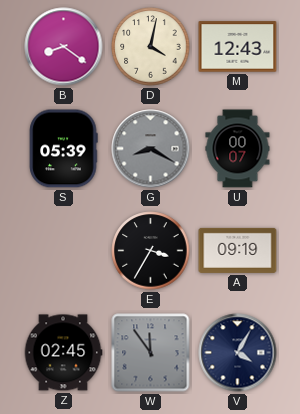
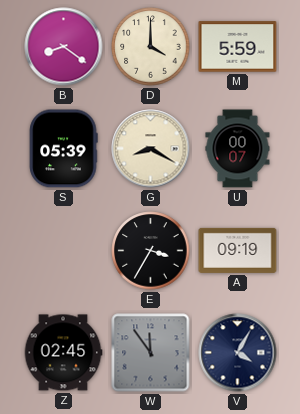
D: 4:02 -> 4:00
M: 12:43 -> 5:59
G dial: grey -> cream
